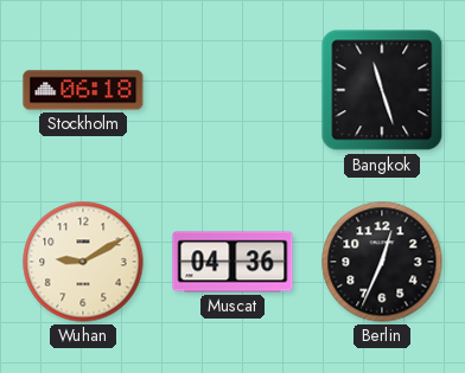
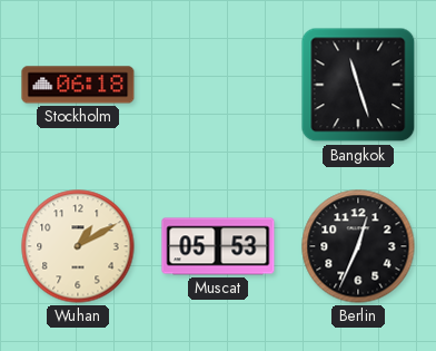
Wuhan: 9:10 -> 1:10
Muscat: 04:36 -> 05:53
